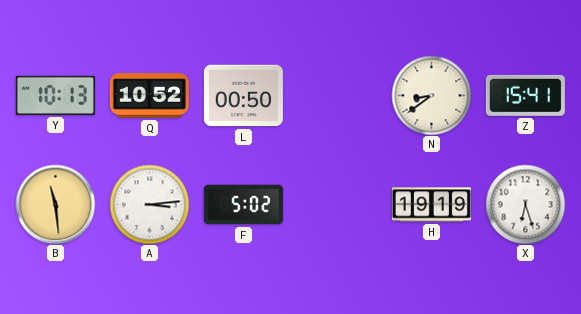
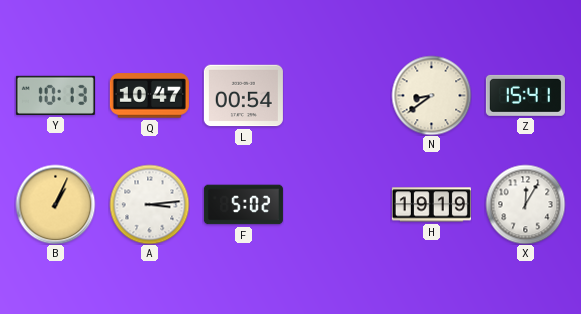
Q: 10:52 -> 10:47
L: 00:50 -> 00:54
B: 11:29 -> 1:04
X: 6:27 -> 12:05
